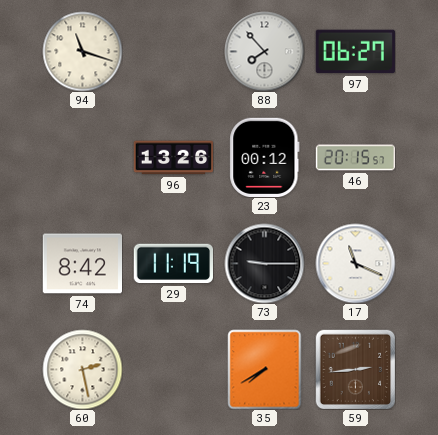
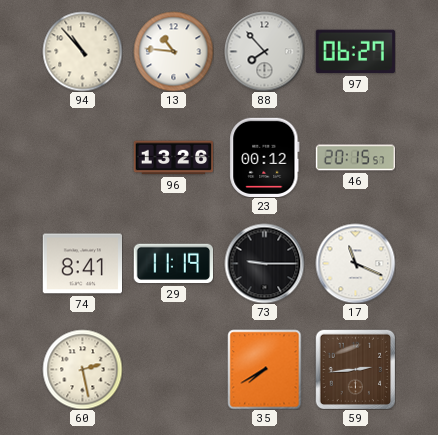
94: 11:18 -> 10:53
13: none -> 10:46
74: 8:42 -> 8:41
